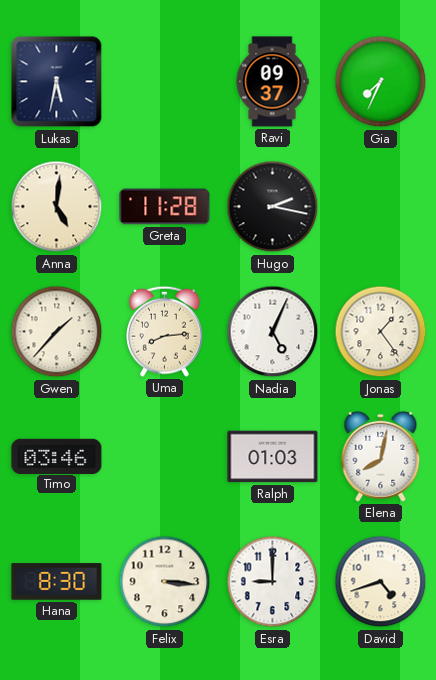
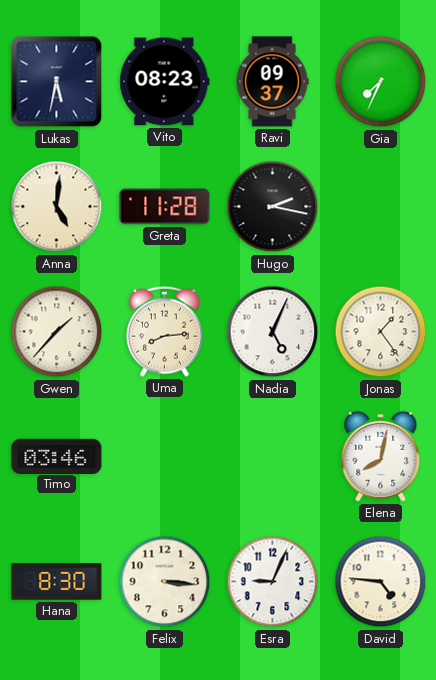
Vito: none -> 08:23
Ralph: 01:03 -> none
Esra: 9:00 -> 9:04
David: 4:42 -> 4:46
